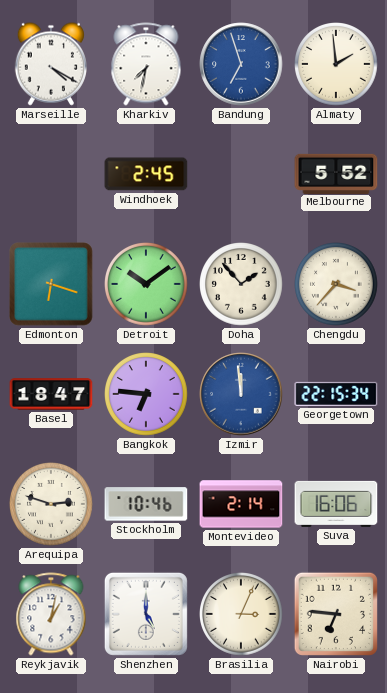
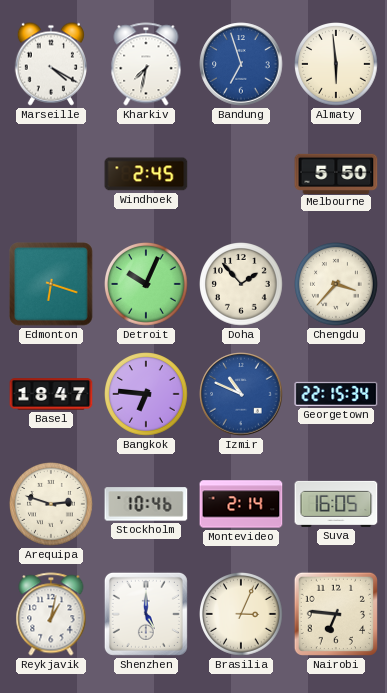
Almaty: 1:59 -> 5:59
Melbourne: 5:52 -> 5:50
Detroit: 10:09 -> 10:04
Izmir: 11:59 -> 10:49
Suva: 16:06 -> 16:05
